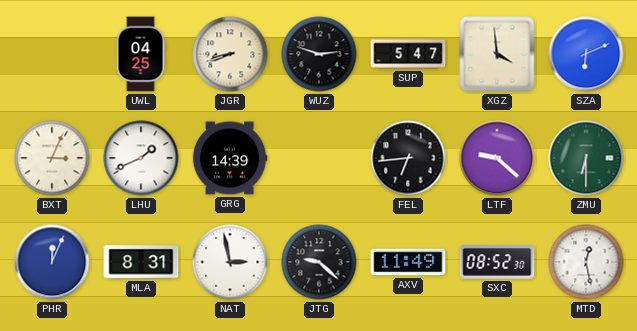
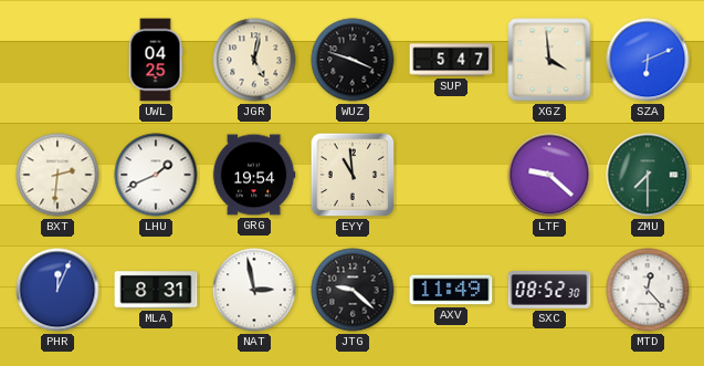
JGR: 8:42 -> 5:02
WUZ: 2:48 -> 3:48
BXT: 3:04 -> 2:31
GRG: 14:39 -> 19:54
EYY: none -> 10:59
FEL: 6:44 -> none
ZMU: 6:30 -> 7:30
MTD: 12:28 -> 12:23
